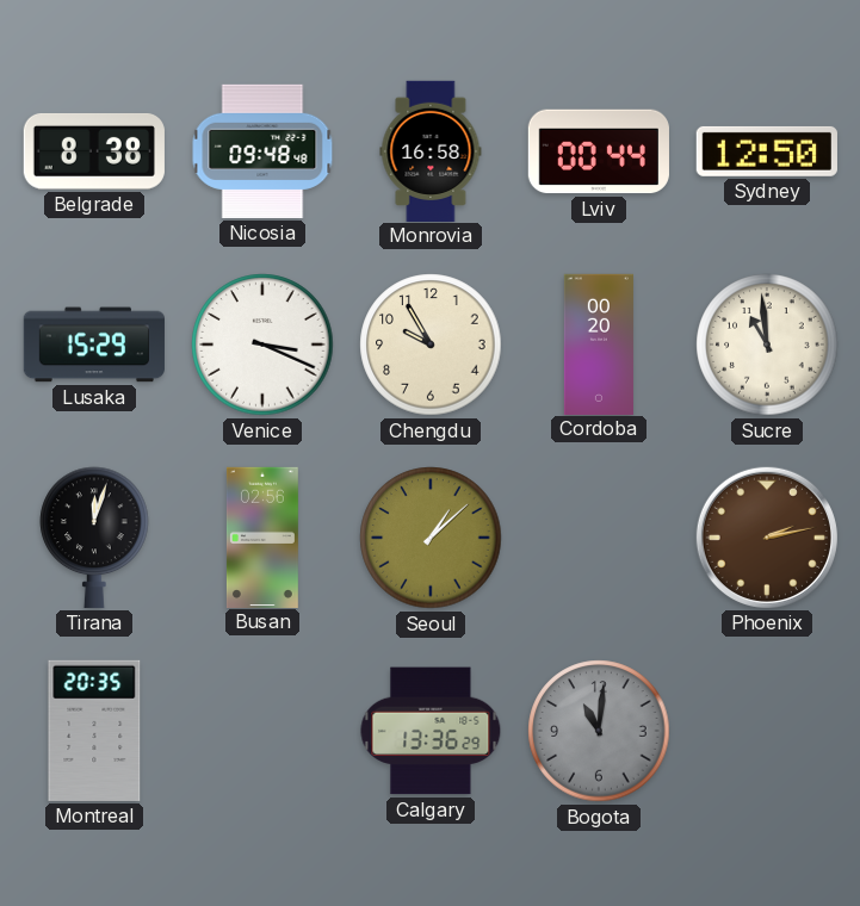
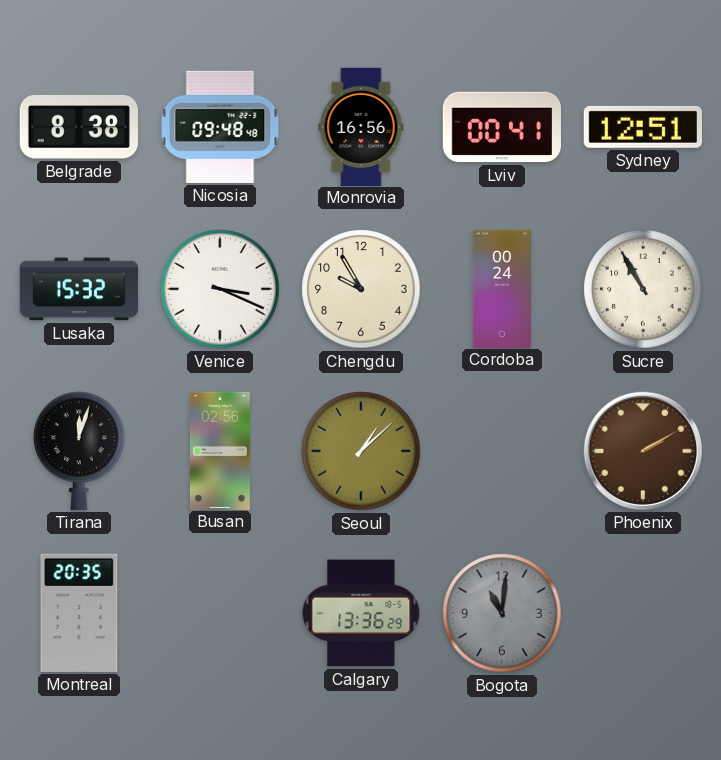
Monrovia: 16:58 -> 16:56
Lviv: 00:44 -> 00:41
Sydney: 12:50 -> 12:51
Lusaka: 15:29 -> 15:32
Cordoba: 00:20 -> 00:24
Sucre: 10:59 -> 10:55
Phoenix: 2:13 -> 2:10
